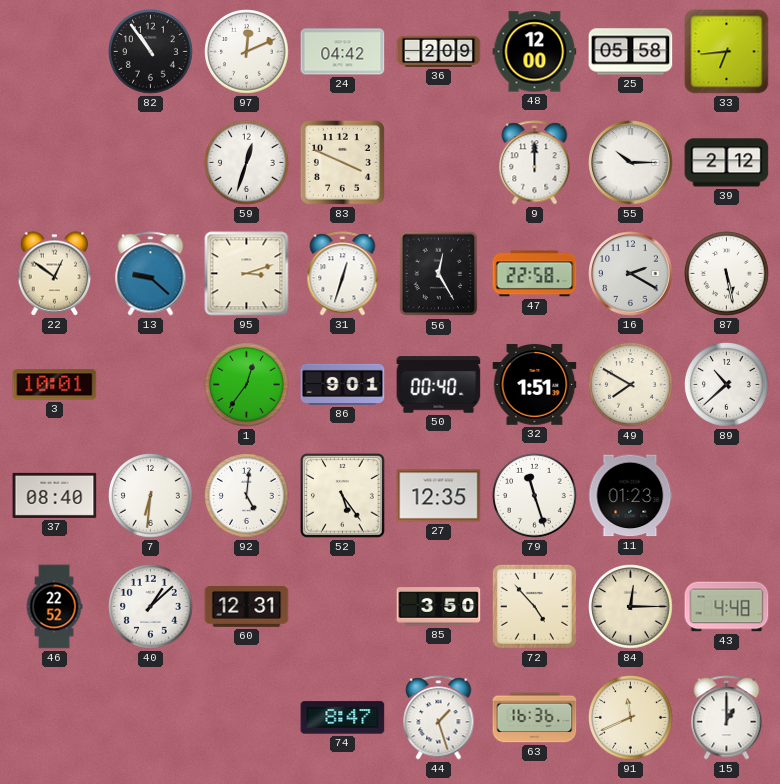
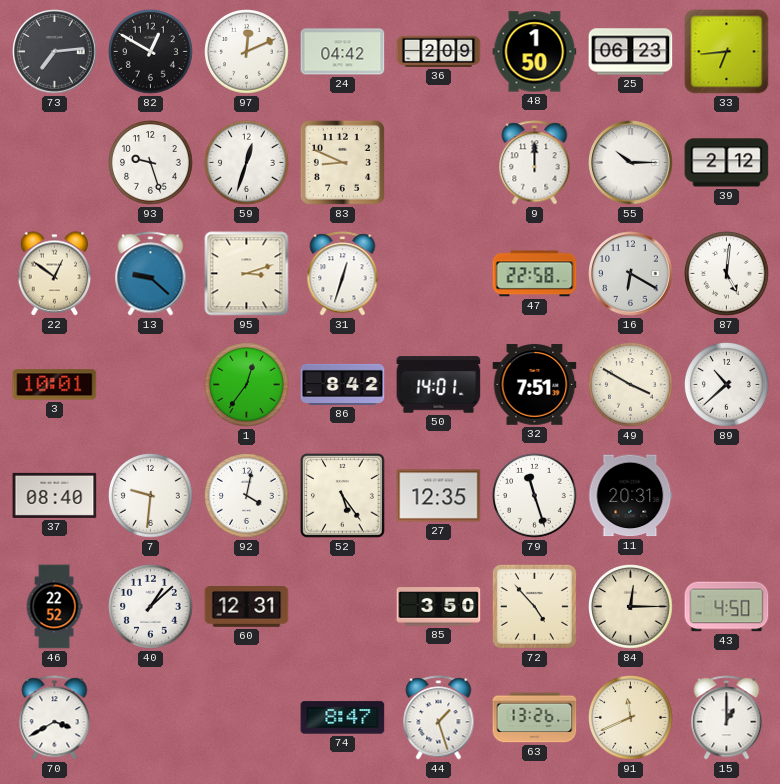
73: none -> 7:14
82: 10:54 -> 12:50
48: 12:00 -> 1:50
25: 05:58 -> 06:23
93: none -> 9:27
83: 3:49 -> 8:49
56: 12:25 -> none
16: 2:20 -> 6:20
87: 5:28 -> 5:01
86: 9:01 -> 8:42
50: 00:40 -> 14:01
32: 1:51 -> 7:51
49: 7:50 -> 3:50
7: 6:31 -> 9:31
92: 5:01 -> 4:02
11: 01:23 -> 20:31
43: 4:48 -> 4:50
70: none -> 3:40
63: 16:36 -> 13:26
